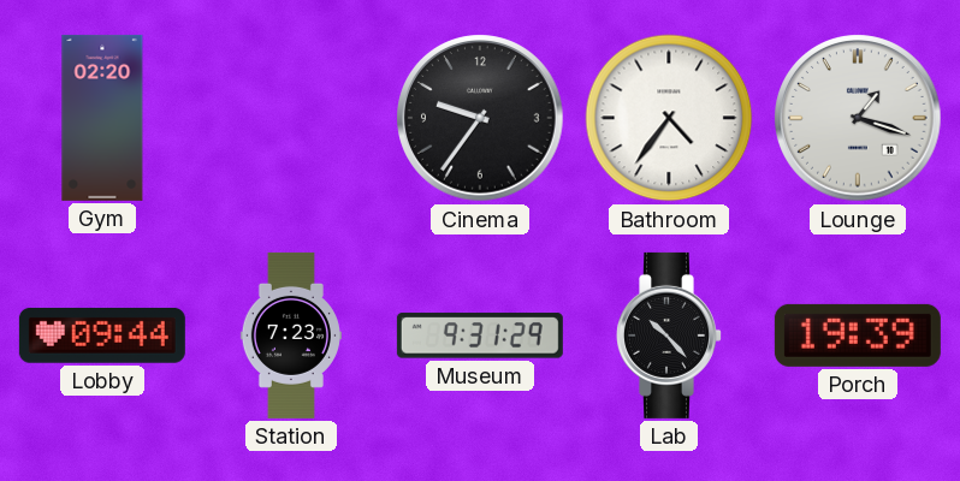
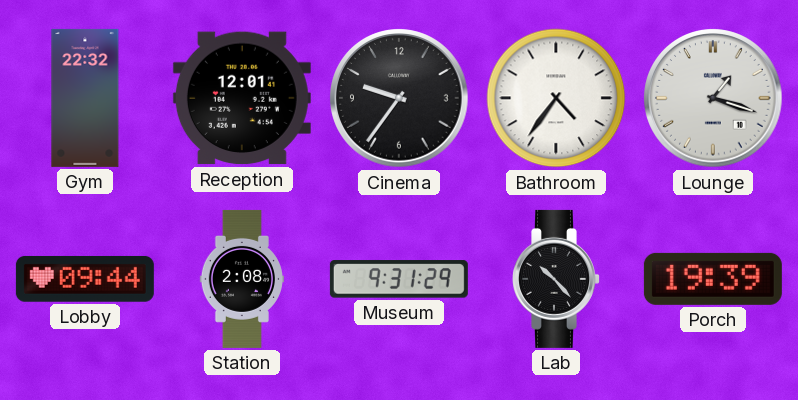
Gym: 02:20 -> 22:32
Reception: none -> 12:01
Station: 7:23 -> 2:08
